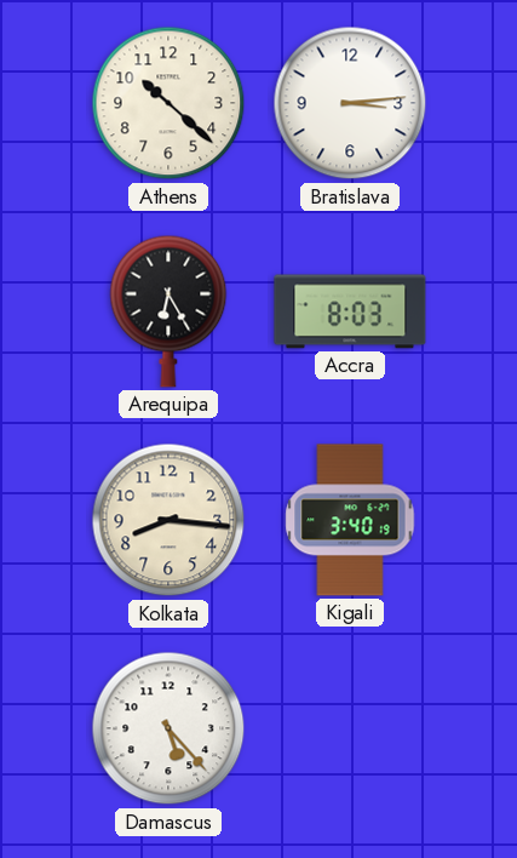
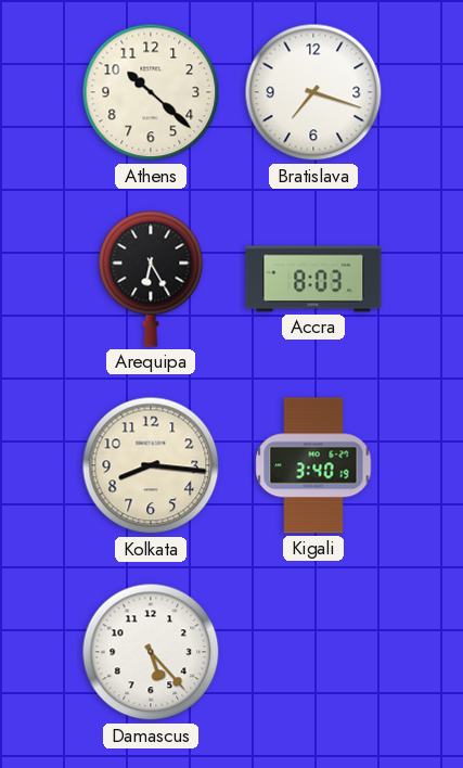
Bratislava: 3:14 -> 7:18
